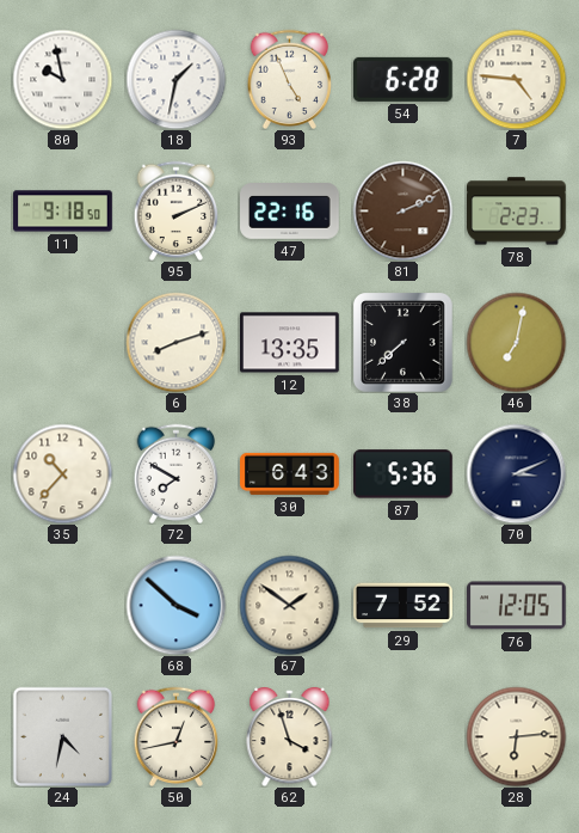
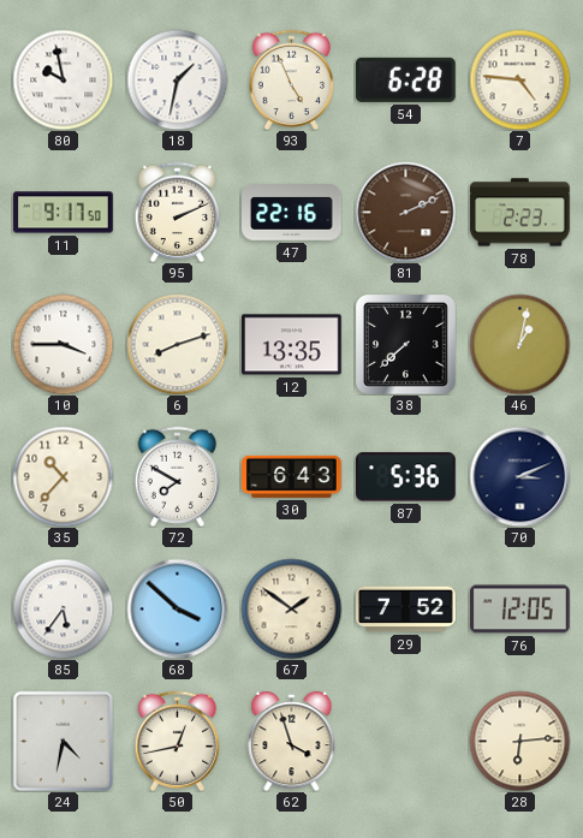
11: 9:18 -> 9:17
10: none -> 3:45
46: 7:02 -> 1:02
85: none -> 5:36
